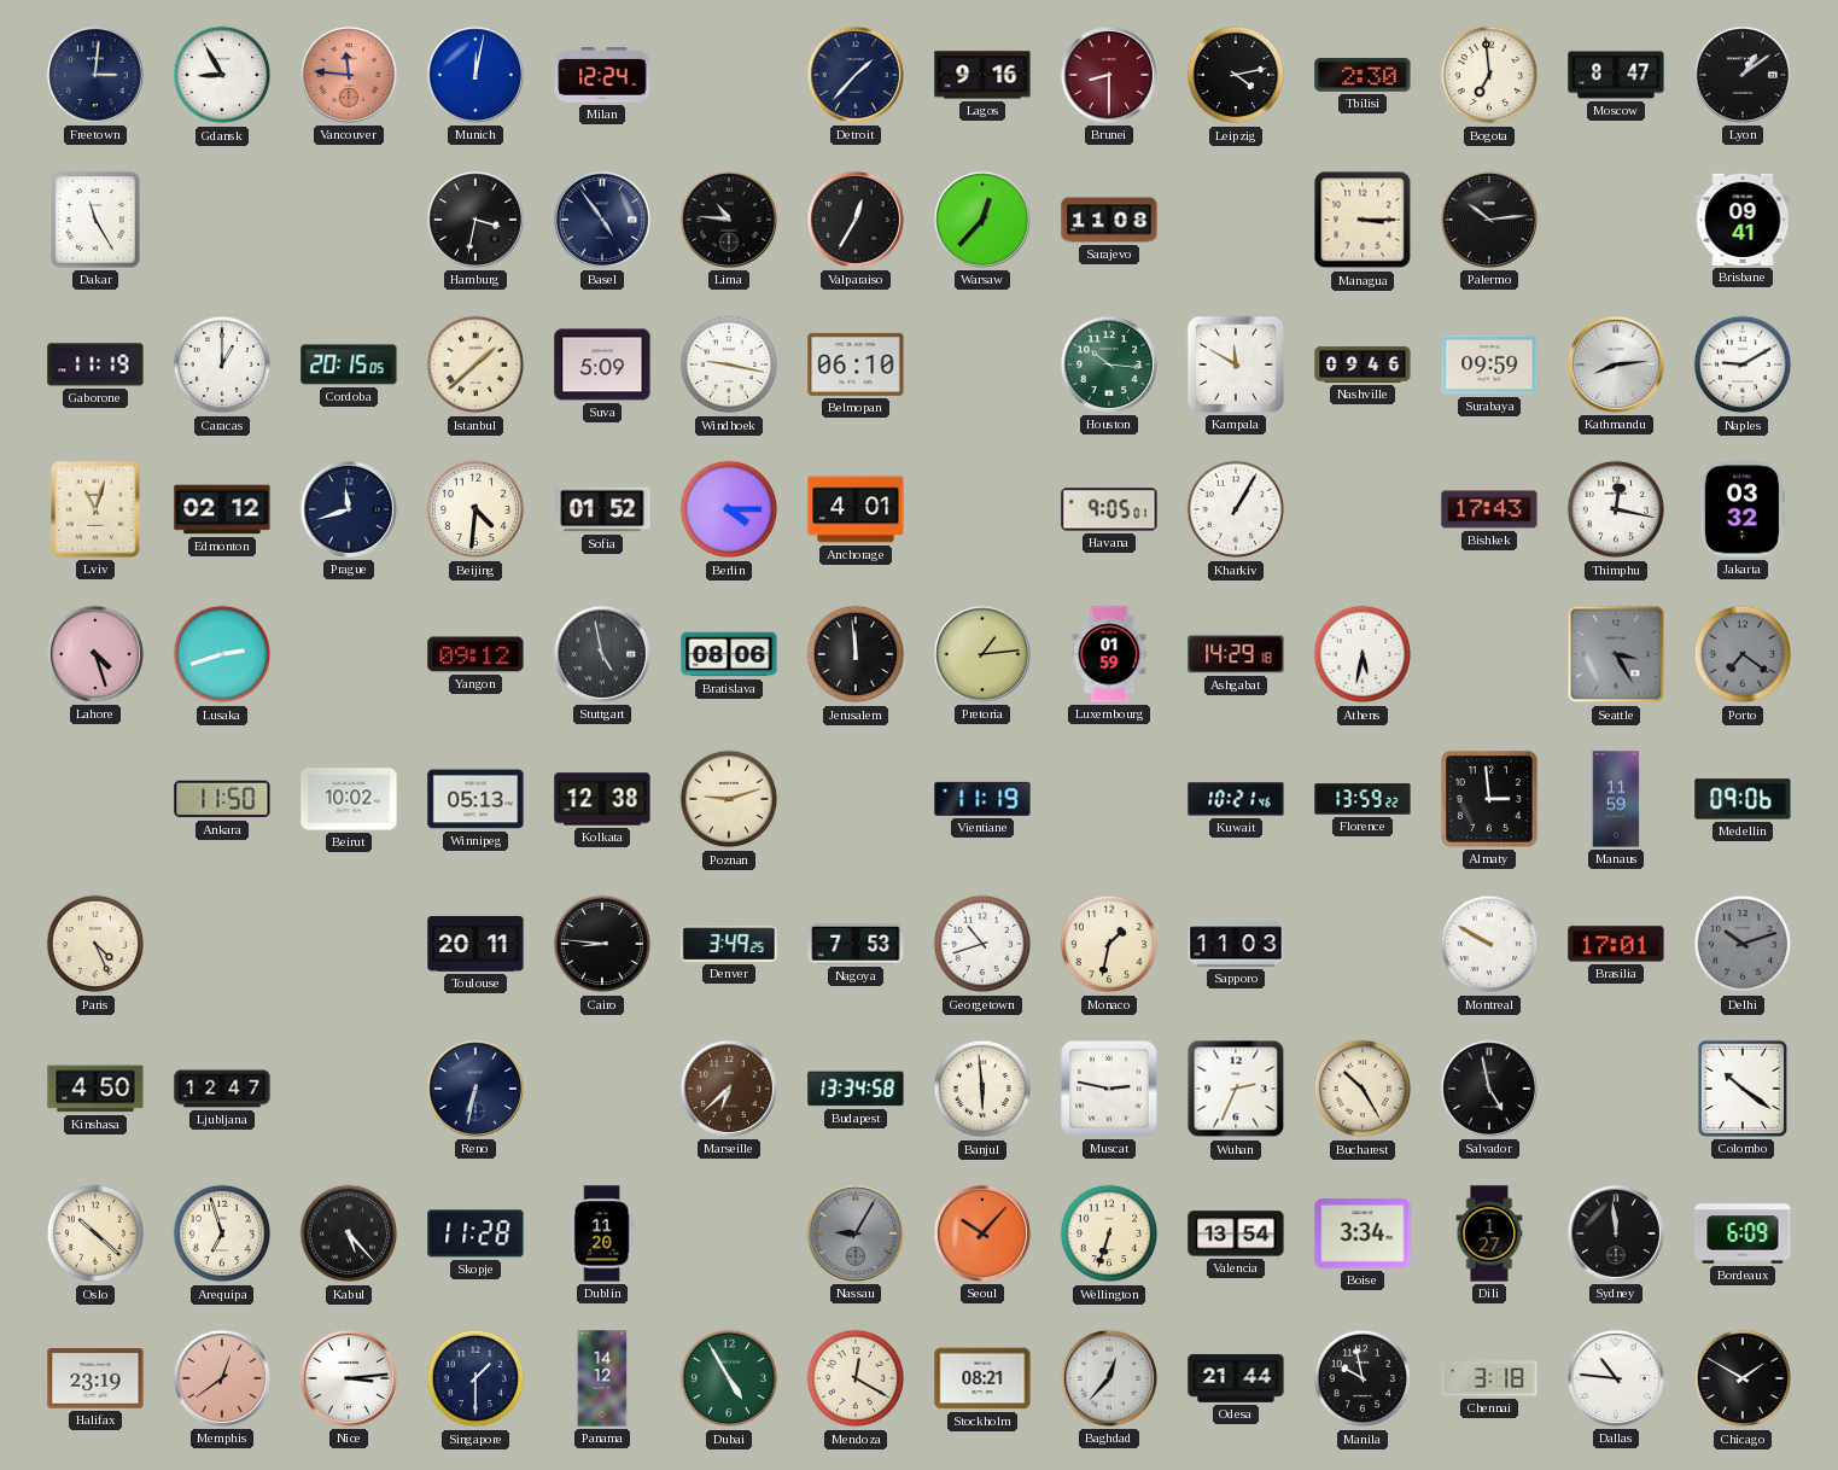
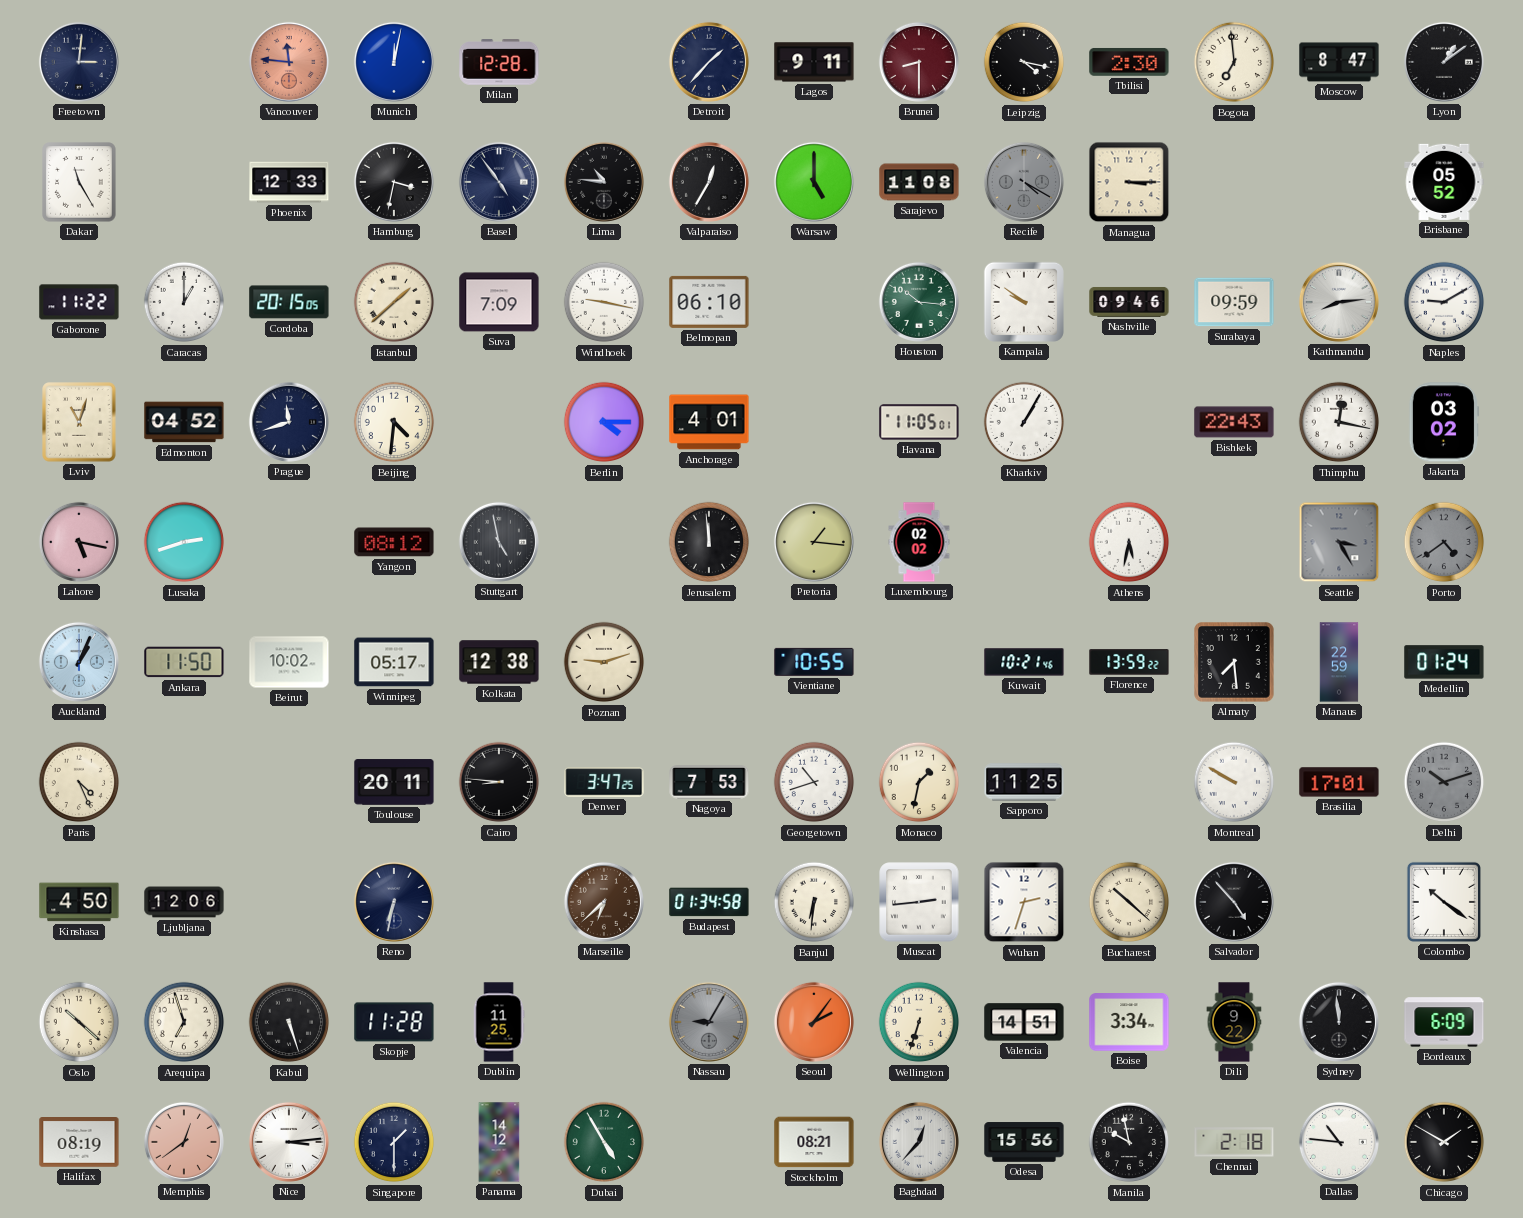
Gdansk: 8:55 -> none
Milan: 12:24 -> 12:28
Lagos: 9:16 -> 9:11
Leipzig: 4:13 -> 4:17
Phoenix: none -> 12:33
Warsaw: 12:37 -> 5:00
Recife: none -> 4:20
Palermo: 10:14 -> none
Brisbane: 09:41 -> 05:52
Gaborone: 11:19 -> 11:22
Suva: 5:09 -> 7:09
Kampala: 11:50 -> 9:51
Edmonton: 02:12 -> 04:52
Sofia: 01:52 -> none
Havana: 9:05 -> 11:05
Bishkek: 17:43 -> 22:43
Jakarta: 03:32 -> 03:02
Lahore: 4:27 -> 5:17
Yangon: 09:12 -> 08:12
Bratislava: 08:06 -> none
Pretoria: 1:14 -> 1:16
Luxembourg: 01:59 -> 02:02
Ashgabat: 14:29 -> none
Porto: 7:21 -> 4:39
Auckland: none -> 1:04
Winnipeg: 05:13 -> 05:17
Vientiane: 11:19 -> 10:55
Almaty: 2:59 -> 7:29
Manaus: 11:59 -> 22:59
Medellin: 09:06 -> 01:24
Denver: 3:49 -> 3:47
Sapporo: 11:03 -> 11:25
Ljubljana: 12:47 -> 12:06
Budapest: 13:34 -> 01:34
Banjul: 5:59 -> 6:31
Muscat: 2:47 -> 2:44
Wuhan: 2:34 -> 2:33
Bucharest: 10:25 -> 10:22
Salvador: 4:58 -> 4:53
Kabul: 5:23 -> 5:27
Dublin: 11:20 -> 11:25
Seoul: 10:07 -> 2:06
Valencia: 13:54 -> 14:51
Dili: 1:27 -> 9:22
Halifax: 23:19 -> 08:19
Mendoza: 12:20 -> none
Odesa: 21:44 -> 15:56
Chennai: 3:18 -> 2:18
